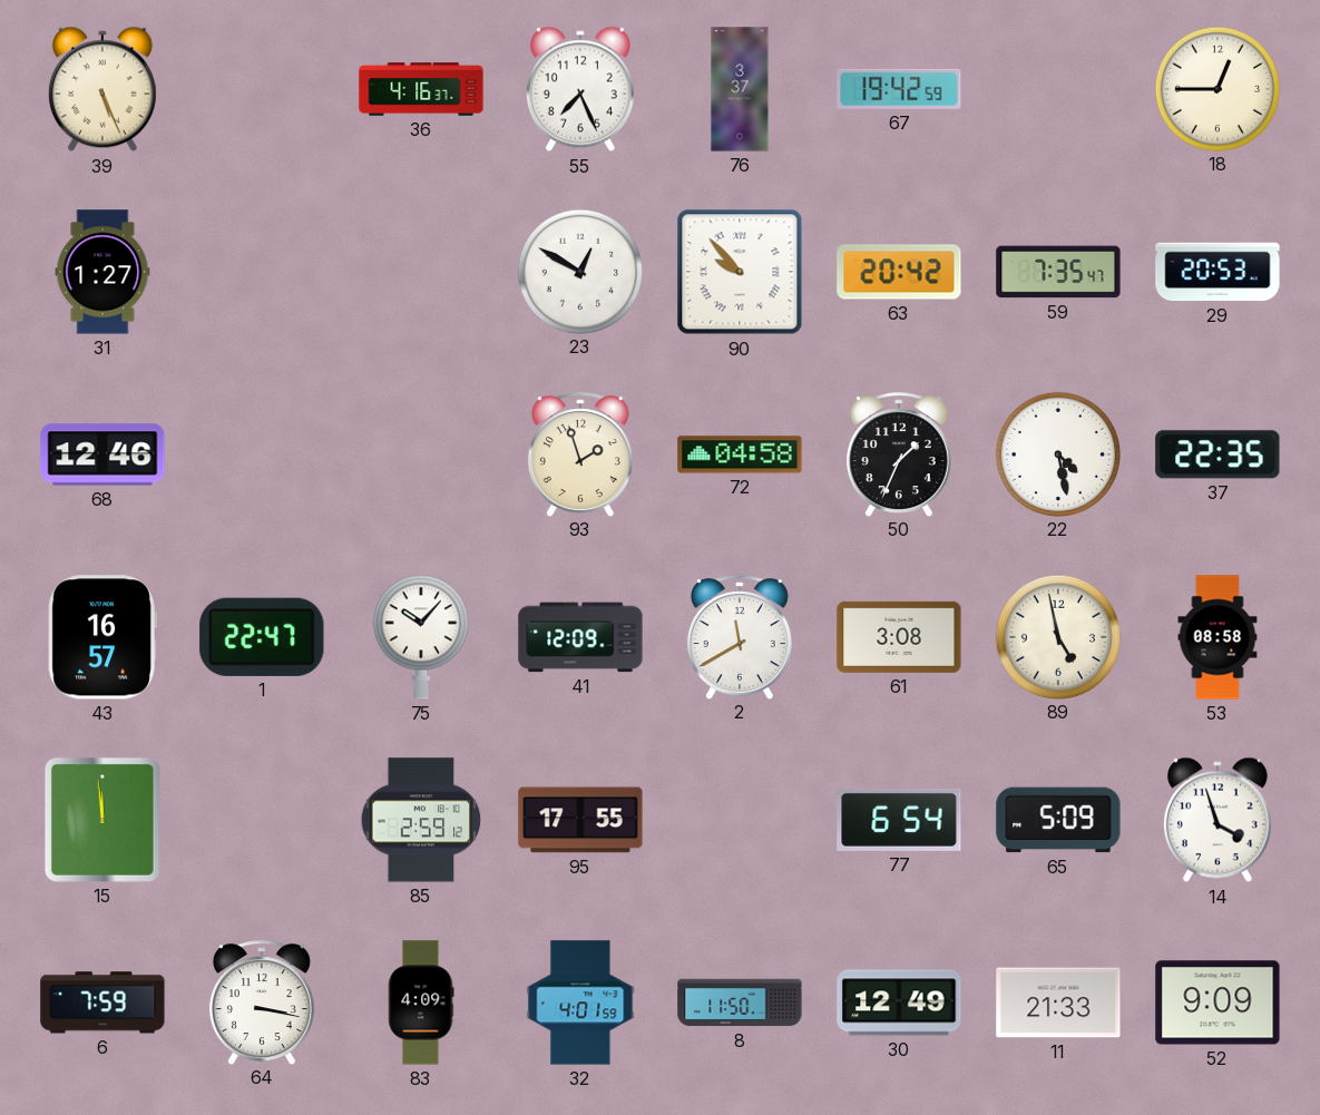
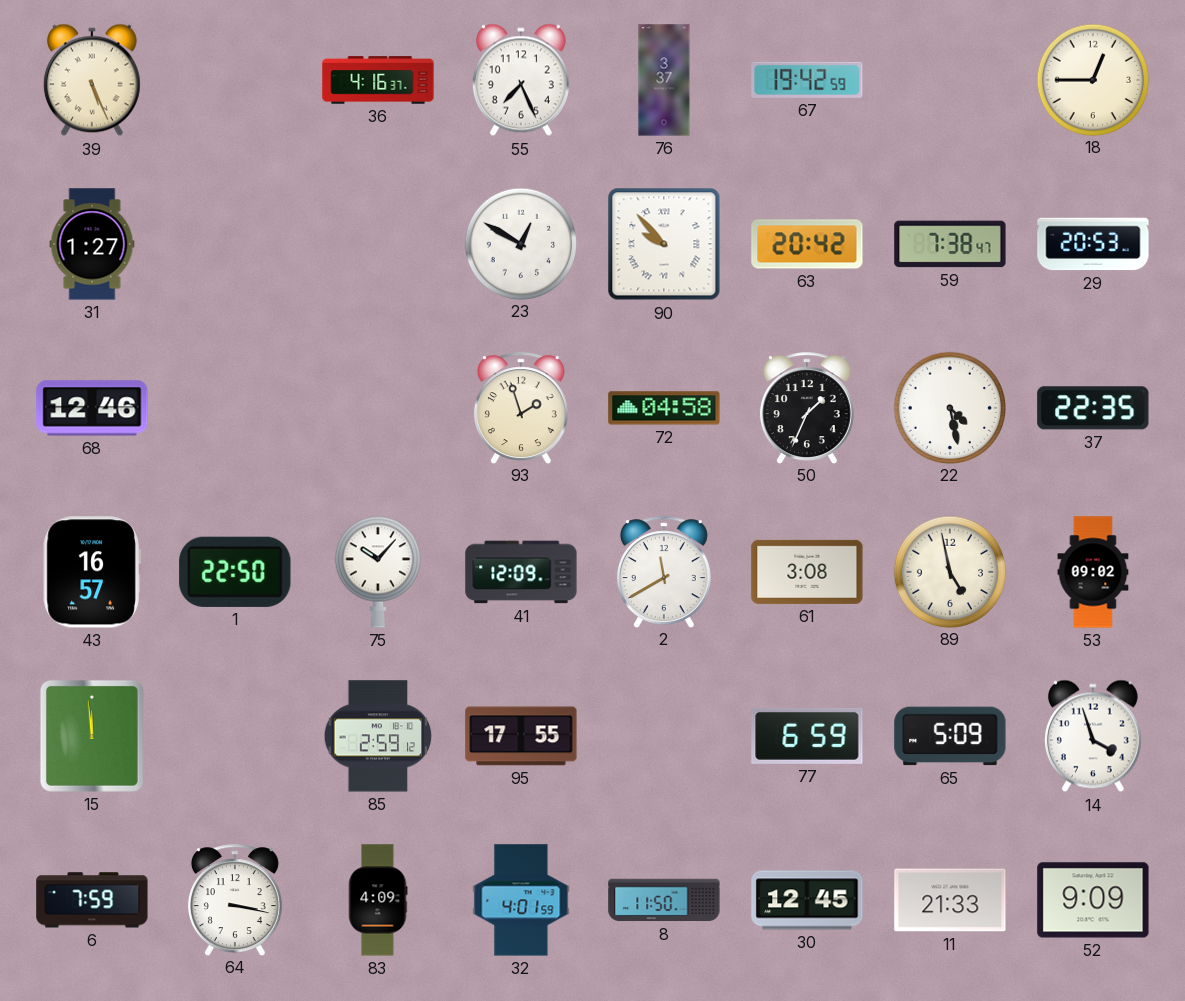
59: 7:35 -> 7:38
1: 22:47 -> 22:50
53: 08:58 -> 09:02
77: 6:54 -> 6:59
30: 12:49 -> 12:45
